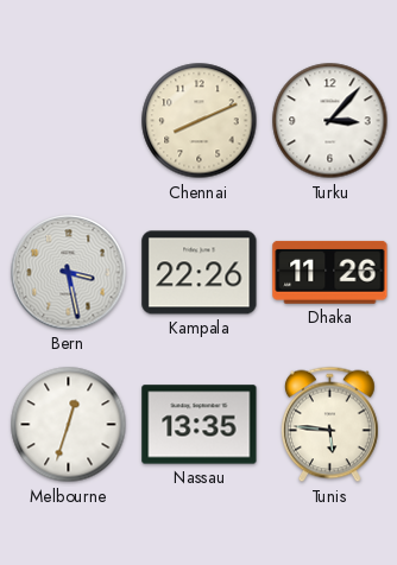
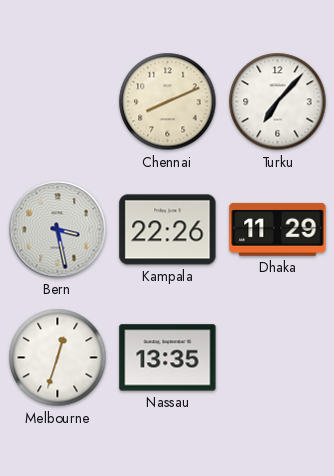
Turku: 3:07 -> 7:07
Dhaka: 11:26 -> 11:29
Tunis: 5:46 -> none
